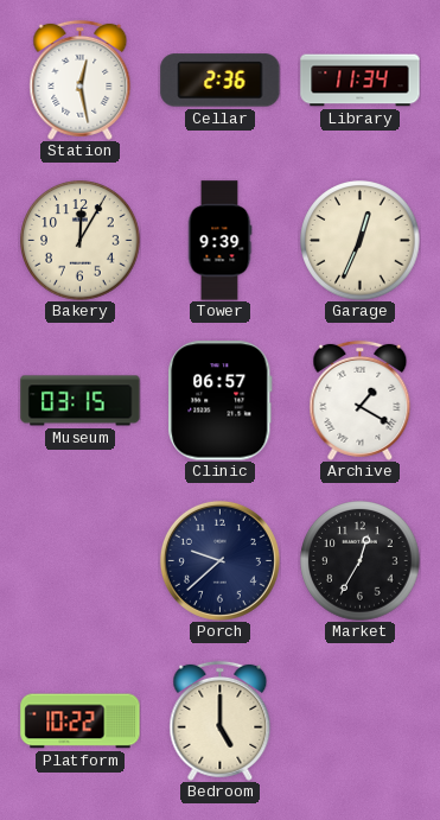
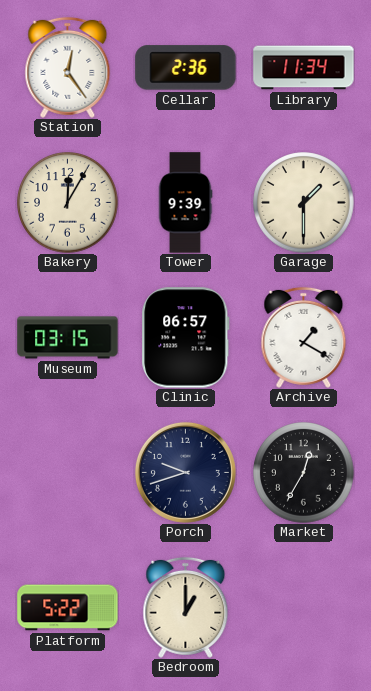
Station: 12:28 -> 12:24
Garage: 12:34 -> 1:30
Porch: 9:38 -> 9:42
Platform: 10:22 -> 5:22
Bedroom: 5:00 -> 1:00
